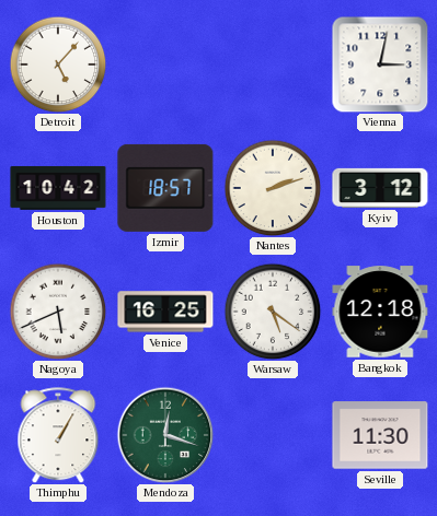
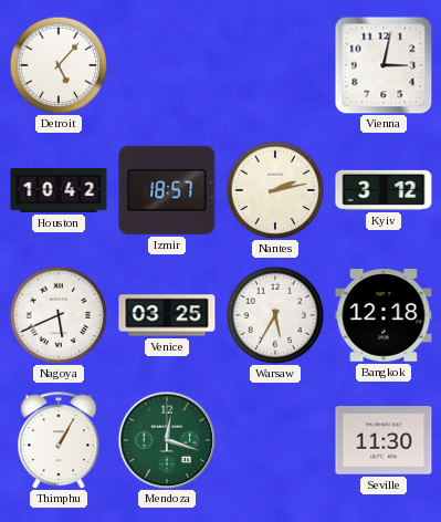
Nantes: 2:12 -> 2:13
Venice: 16:25 -> 03:25
Warsaw: 5:21 -> 5:35
